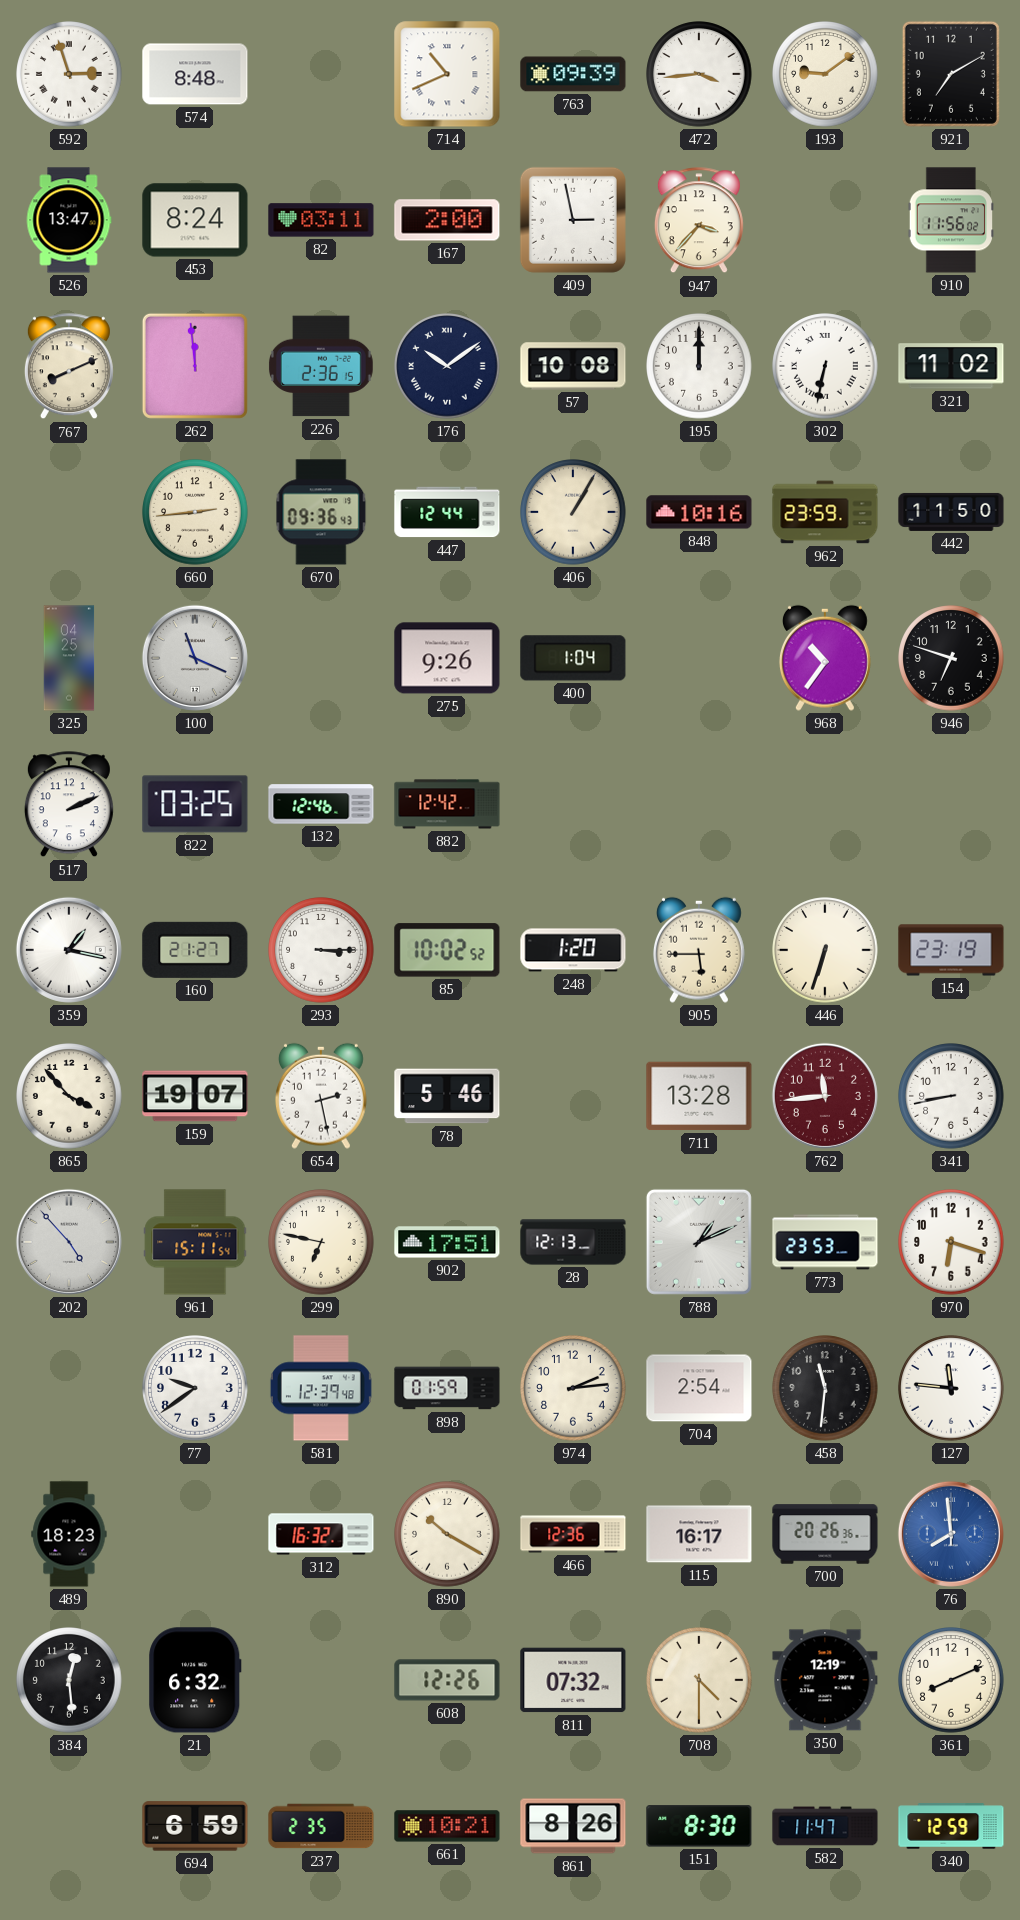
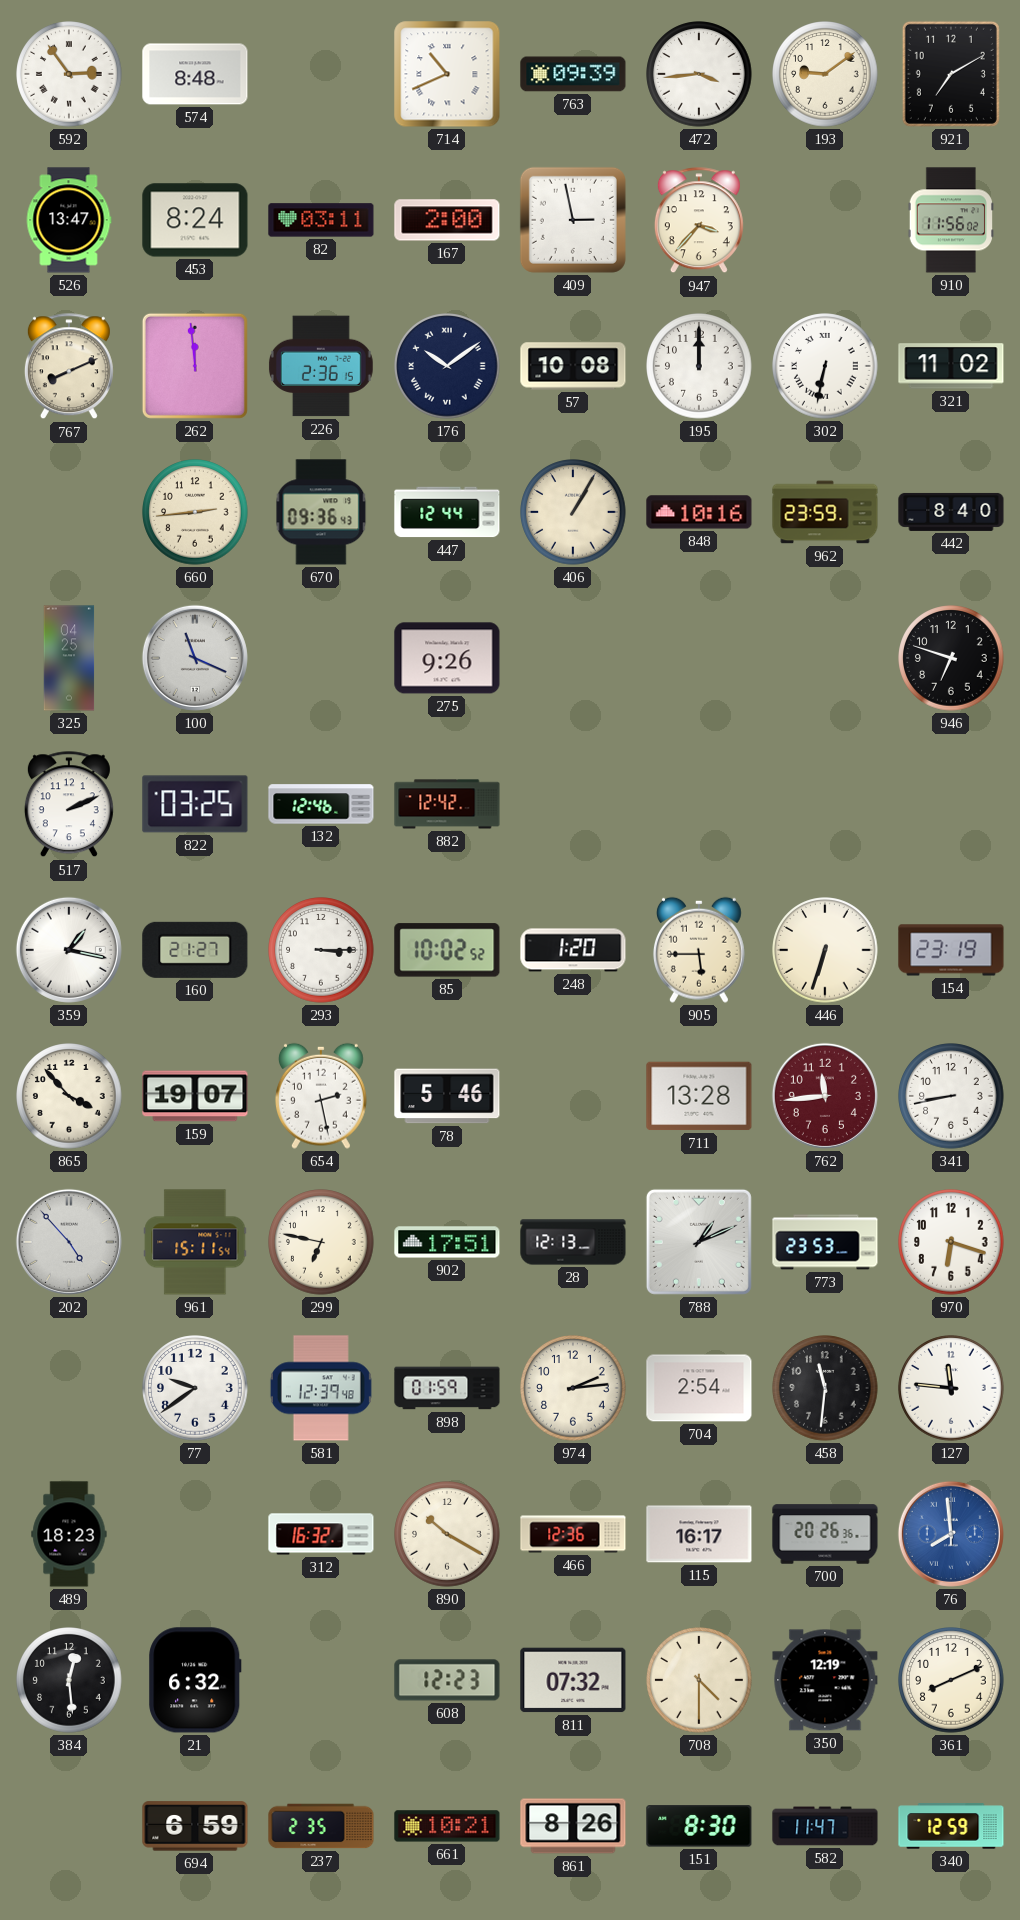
592: 2:57 -> 2:54
442: 11:50 -> 8:40
400: 1:04 -> none
968: 10:36 -> none
608: 12:26 -> 12:23
